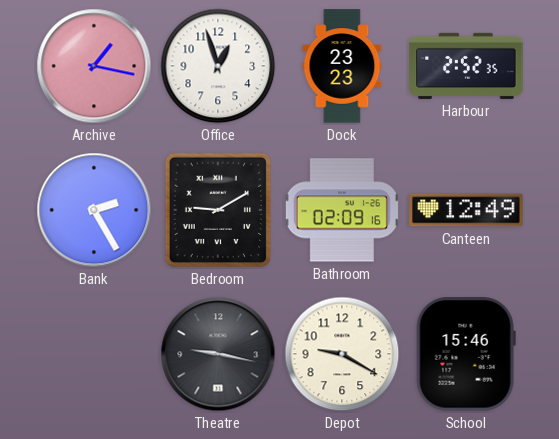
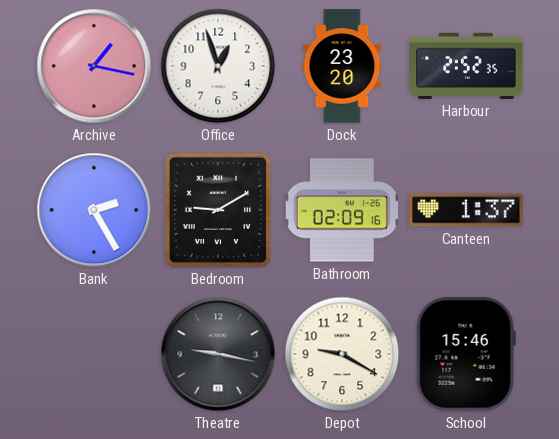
Dock: 23:23 -> 23:20
Canteen: 12:49 -> 1:37
